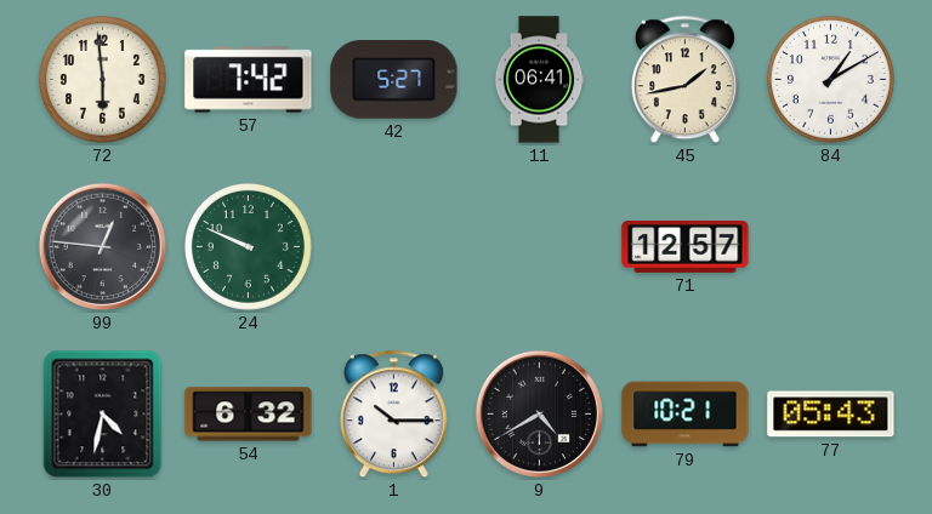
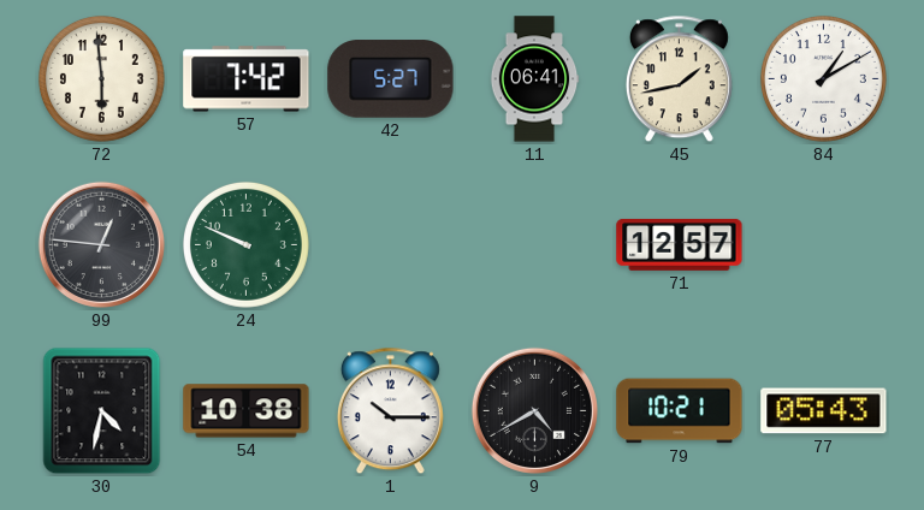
54: 6:32 -> 10:38
